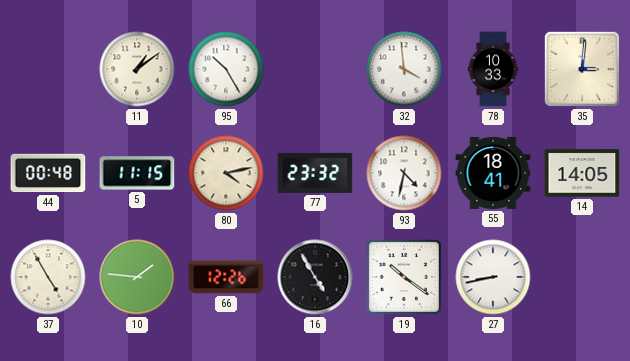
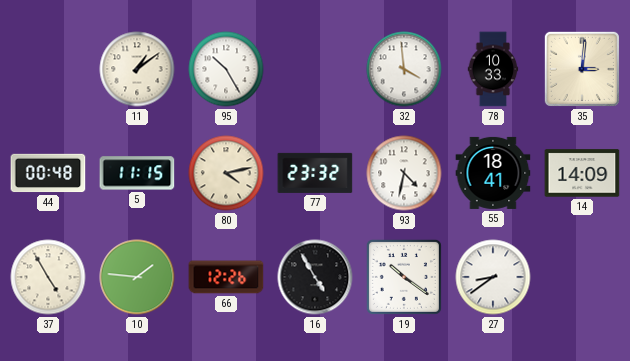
14: 14:05 -> 14:09
27: 8:43 -> 8:39
